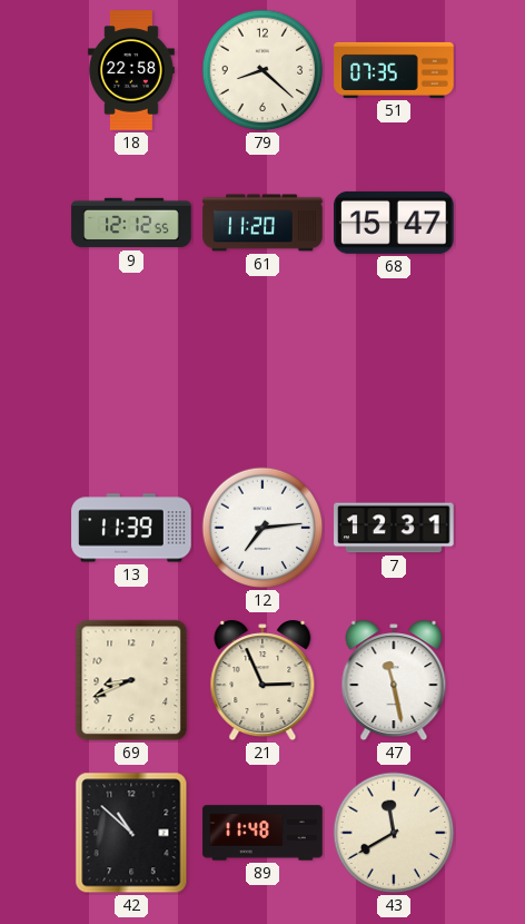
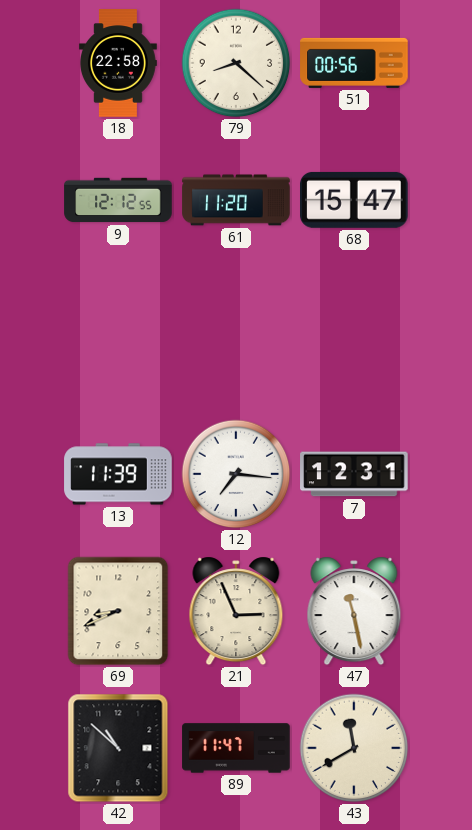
51: 07:35 -> 00:56
12: 7:14 -> 7:16
89: 11:48 -> 11:47
